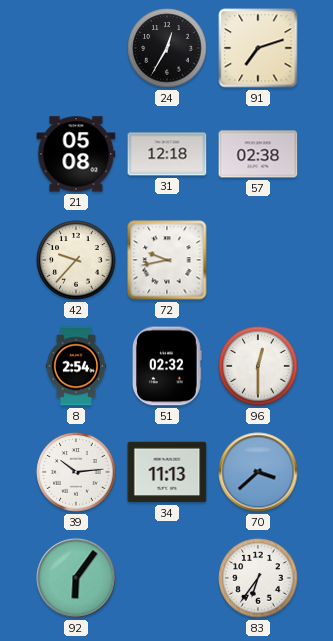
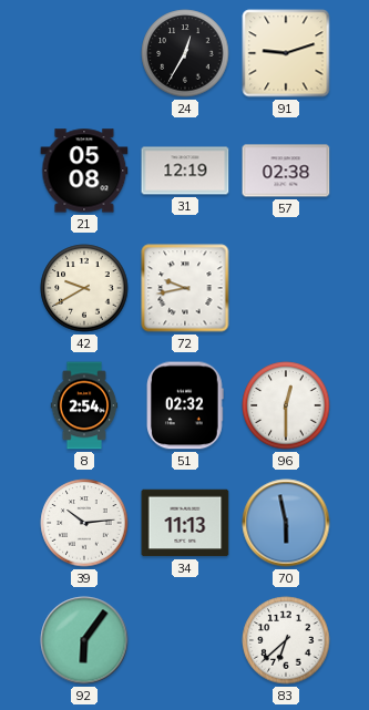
91: 7:12 -> 9:12
31: 12:18 -> 12:19
42: 9:37 -> 9:40
70: 3:38 -> 5:58
83: 6:36 -> 6:38
